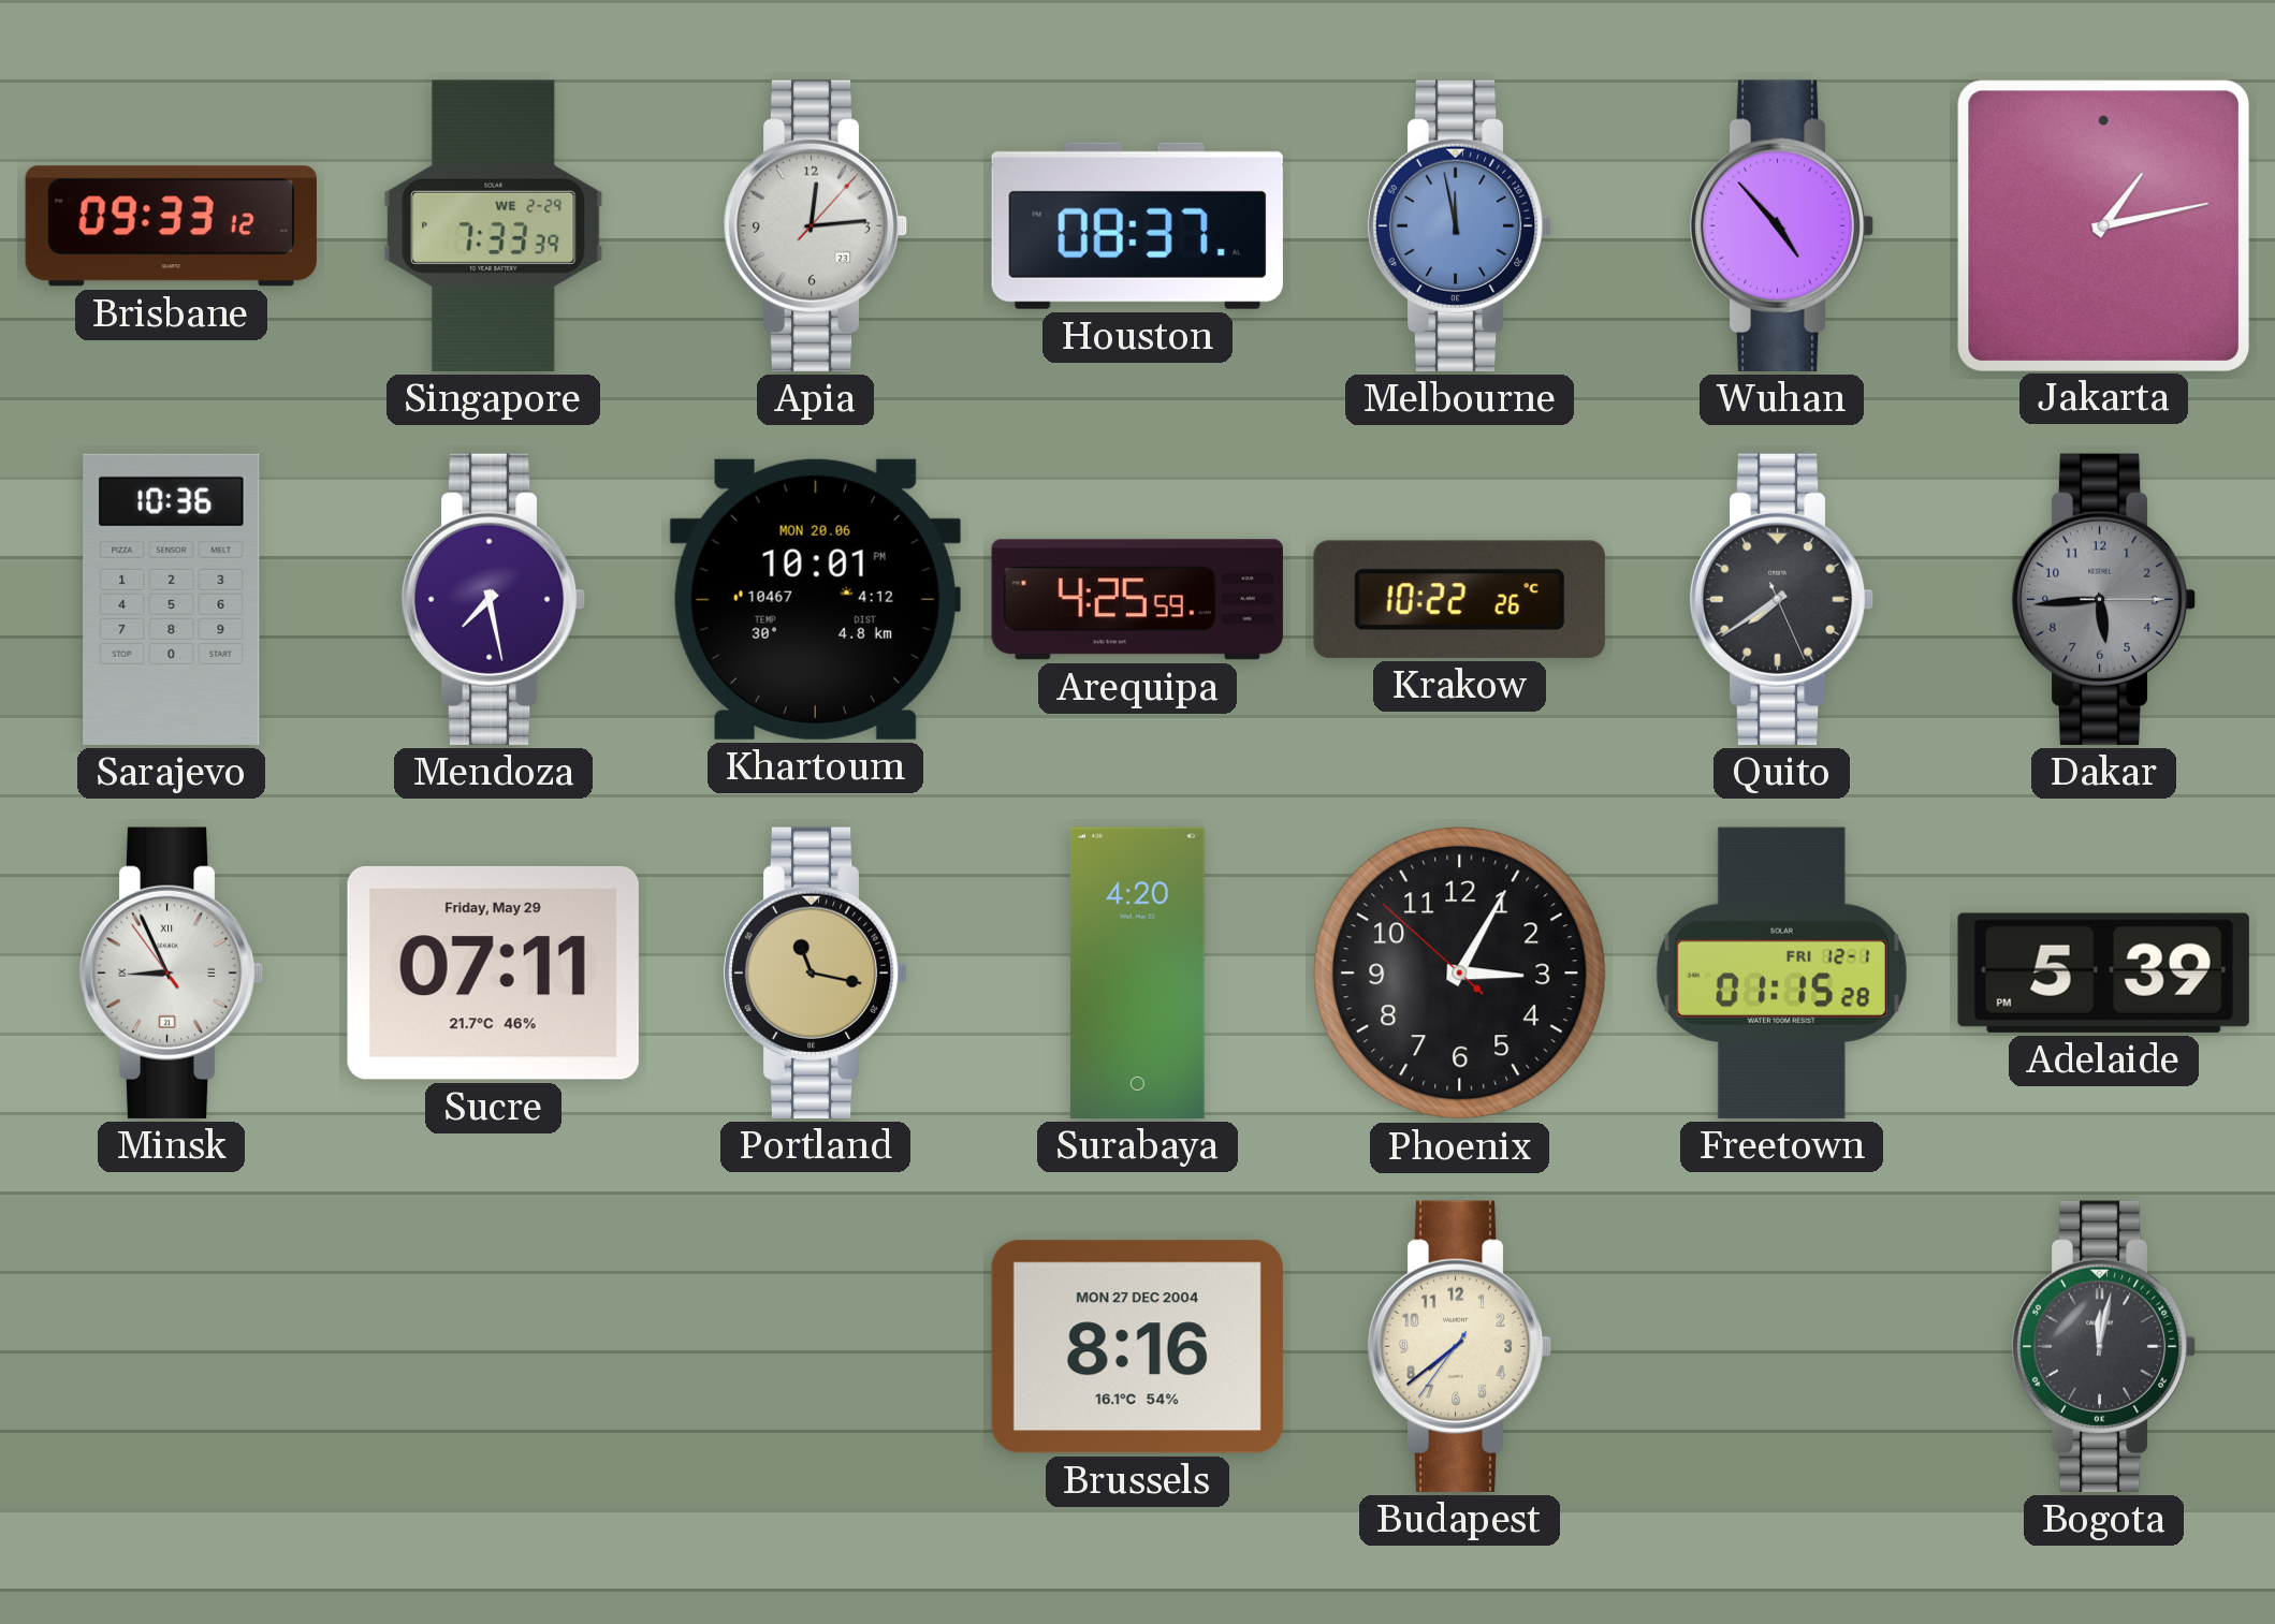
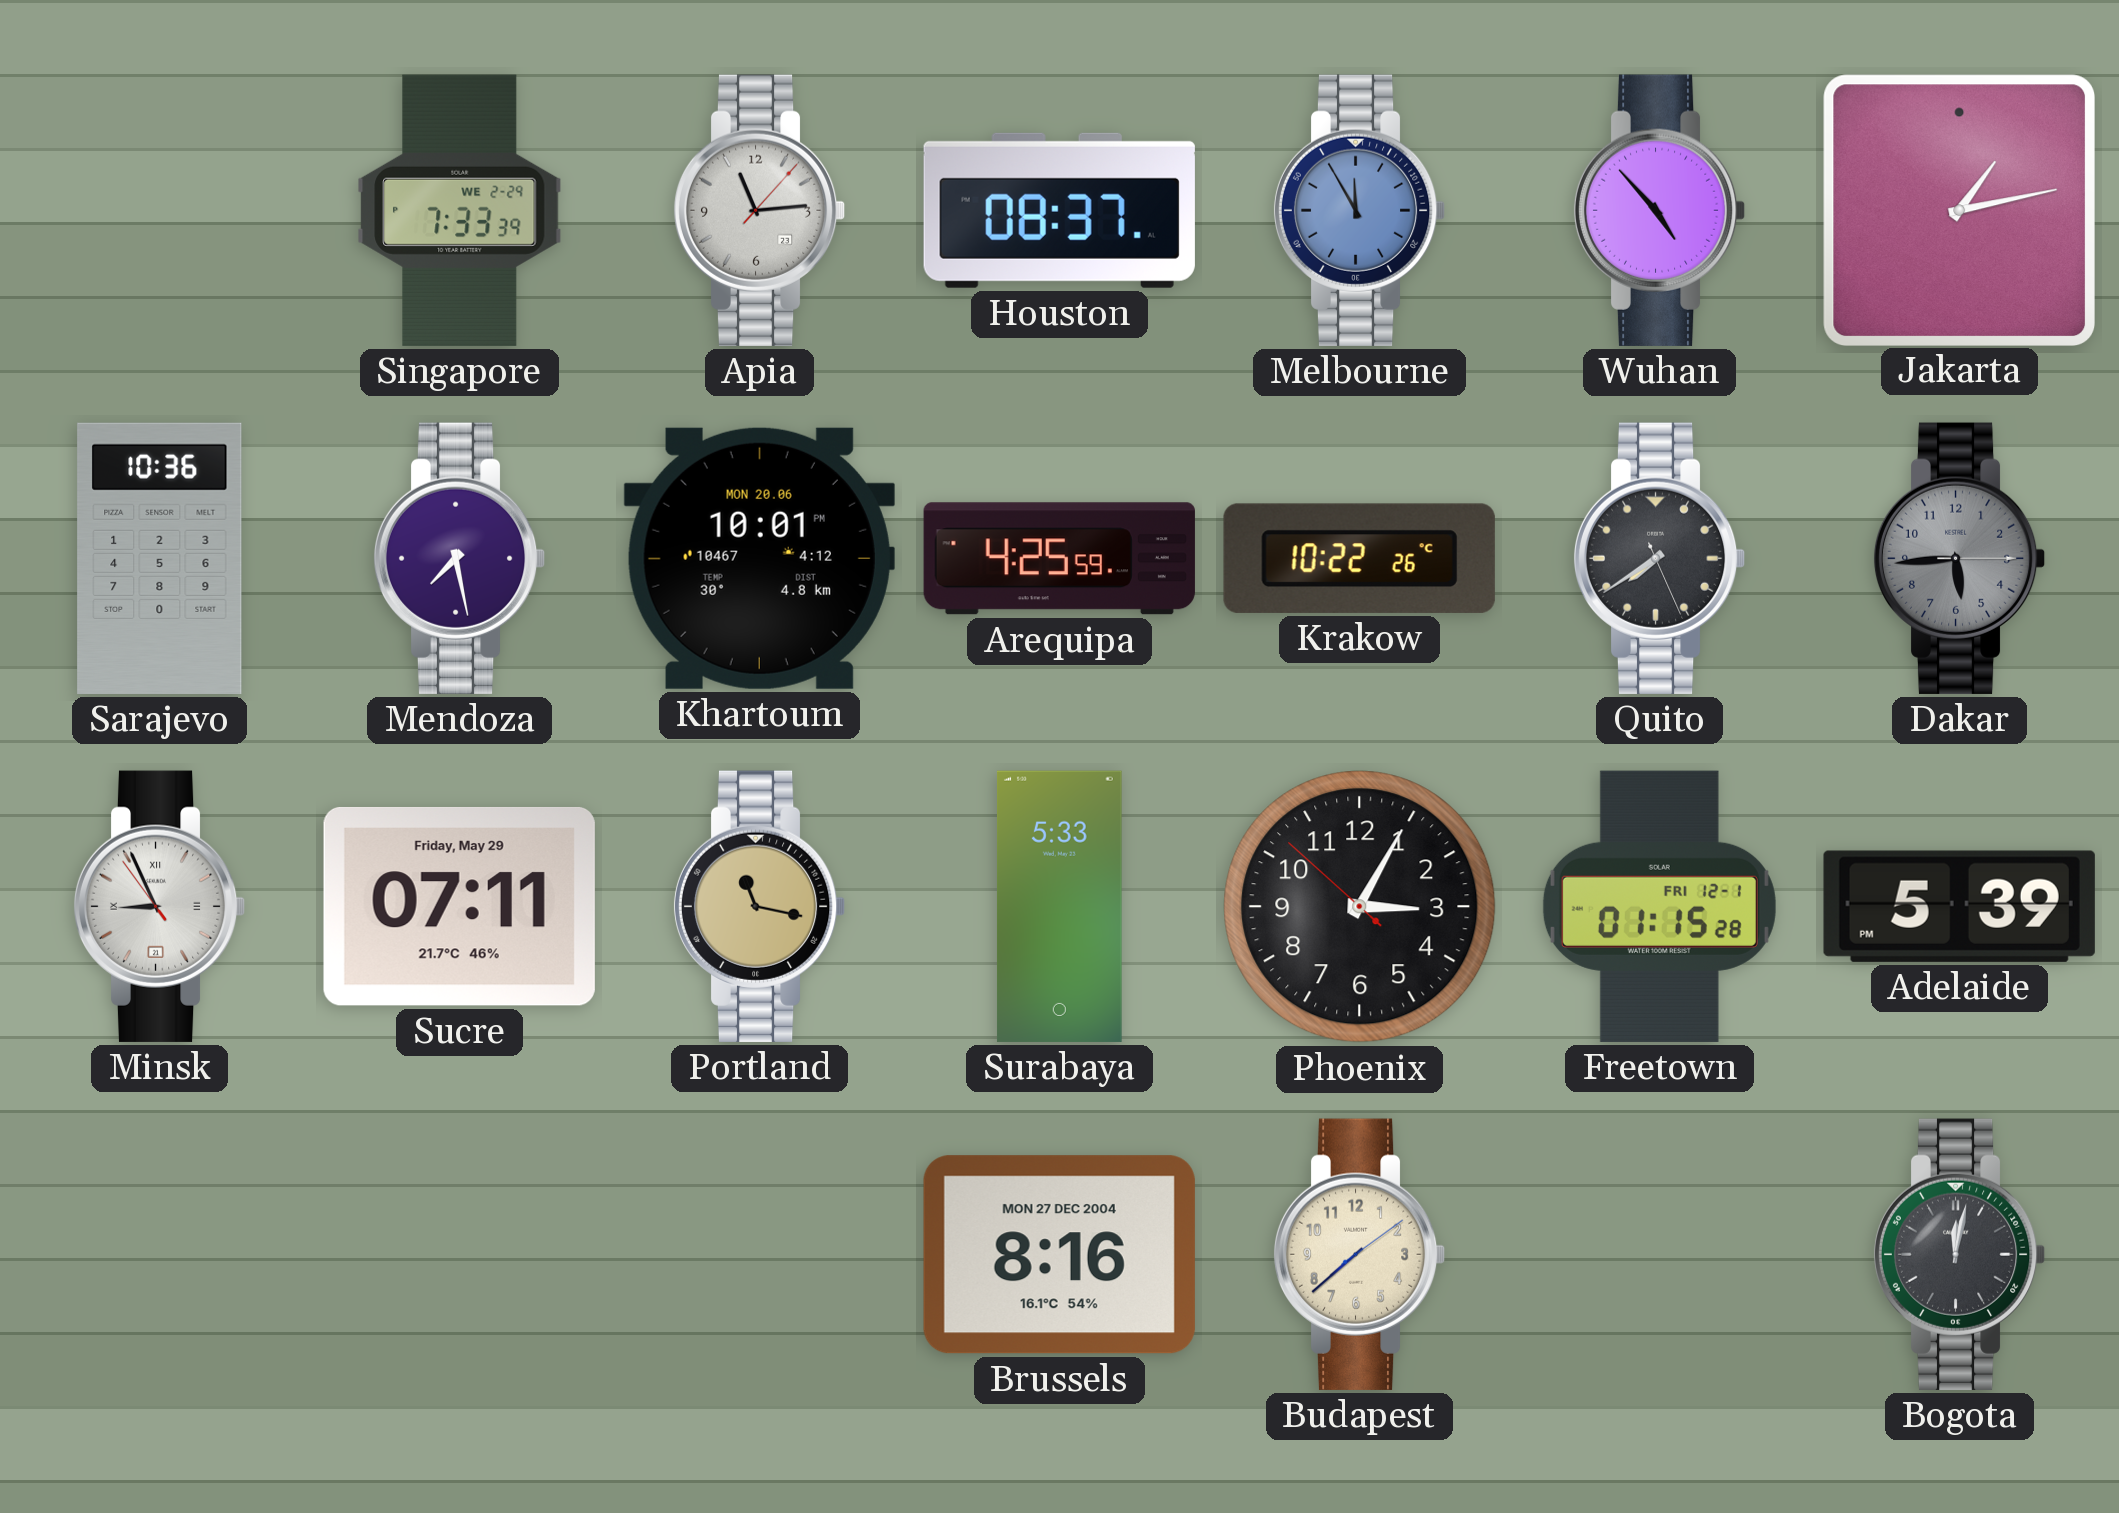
Brisbane: 09:33 -> none
Apia: 12:14 -> 11:14
Melbourne: 11:58 -> 11:55
Surabaya: 4:20 -> 5:33
Budapest: 7:38:36 -> 7:38:09
